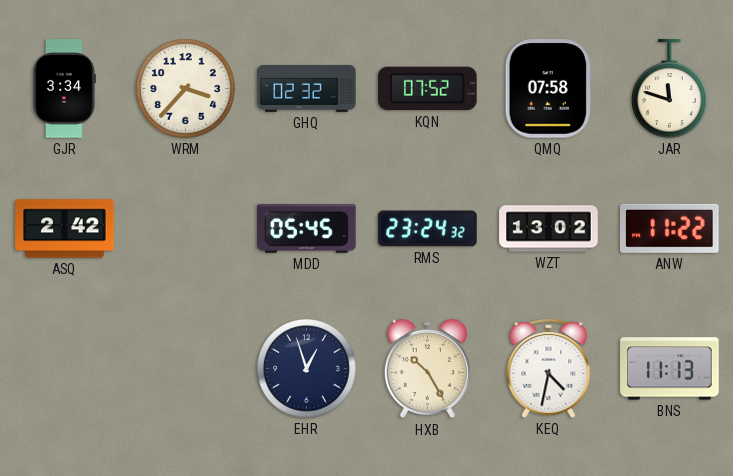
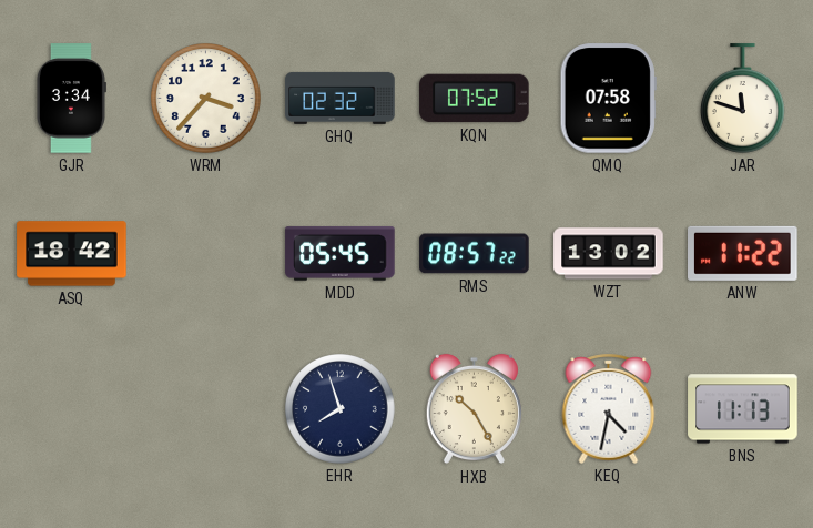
ASQ: 2:42 -> 18:42
RMS: 23:24 -> 08:57
EHR: 12:57 -> 7:57
